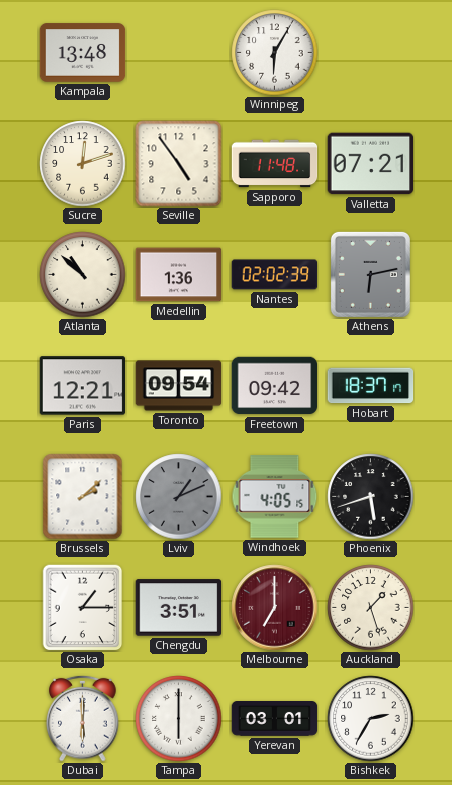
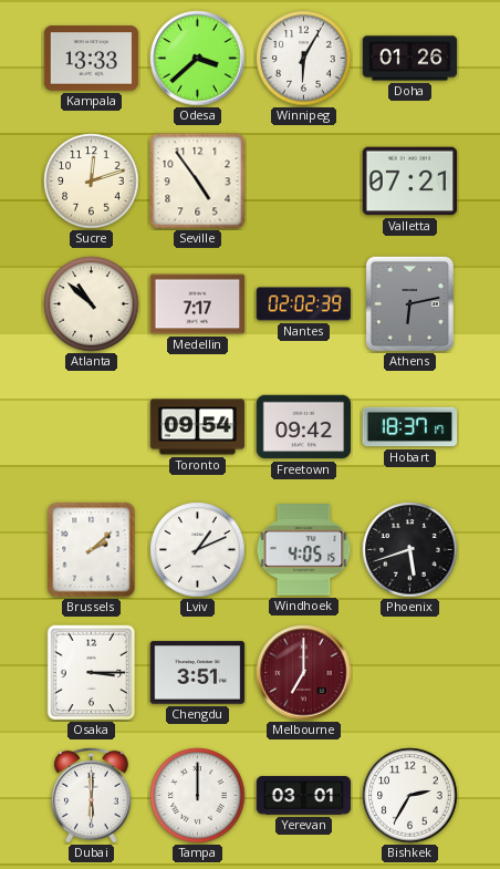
Kampala: 13:48 -> 13:33
Odesa: none -> 3:38
Doha: none -> 01:26
Sapporo: 11:48 -> none
Medellin: 1:36 -> 7:17
Paris: 12:21 -> none
Lviv dial: grey -> white
Osaka: 1:15 -> 3:15
Auckland: 1:27 -> none
Tampa: 6:00 -> 12:00
